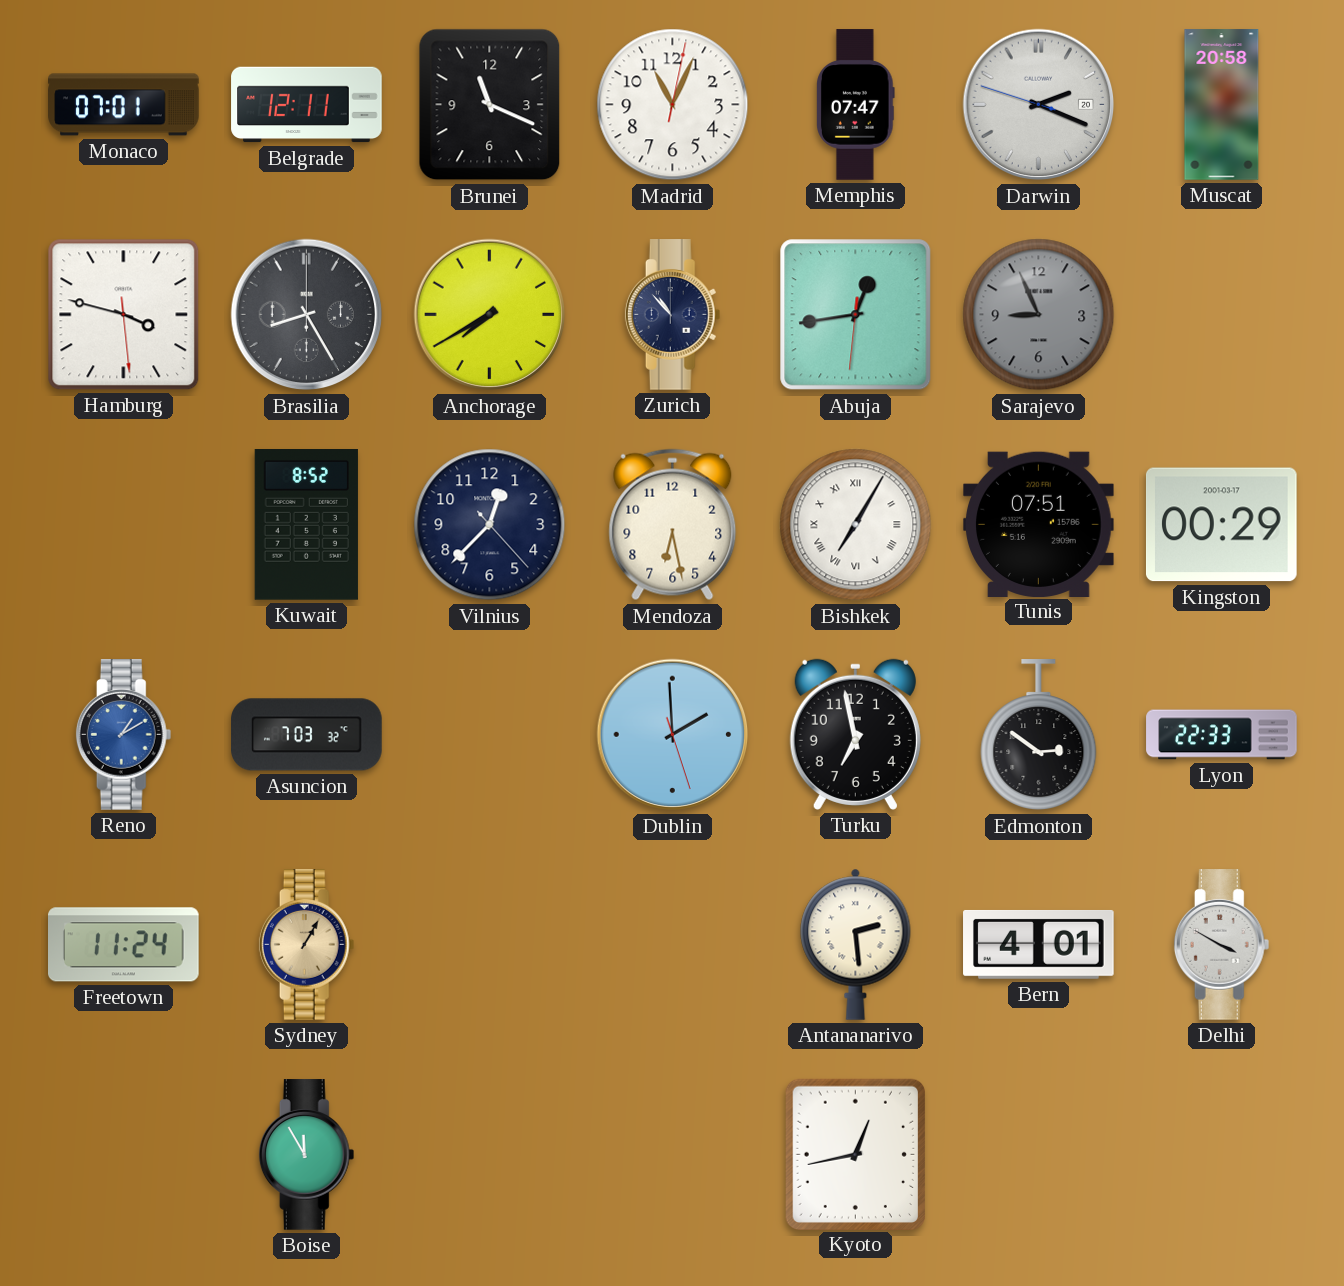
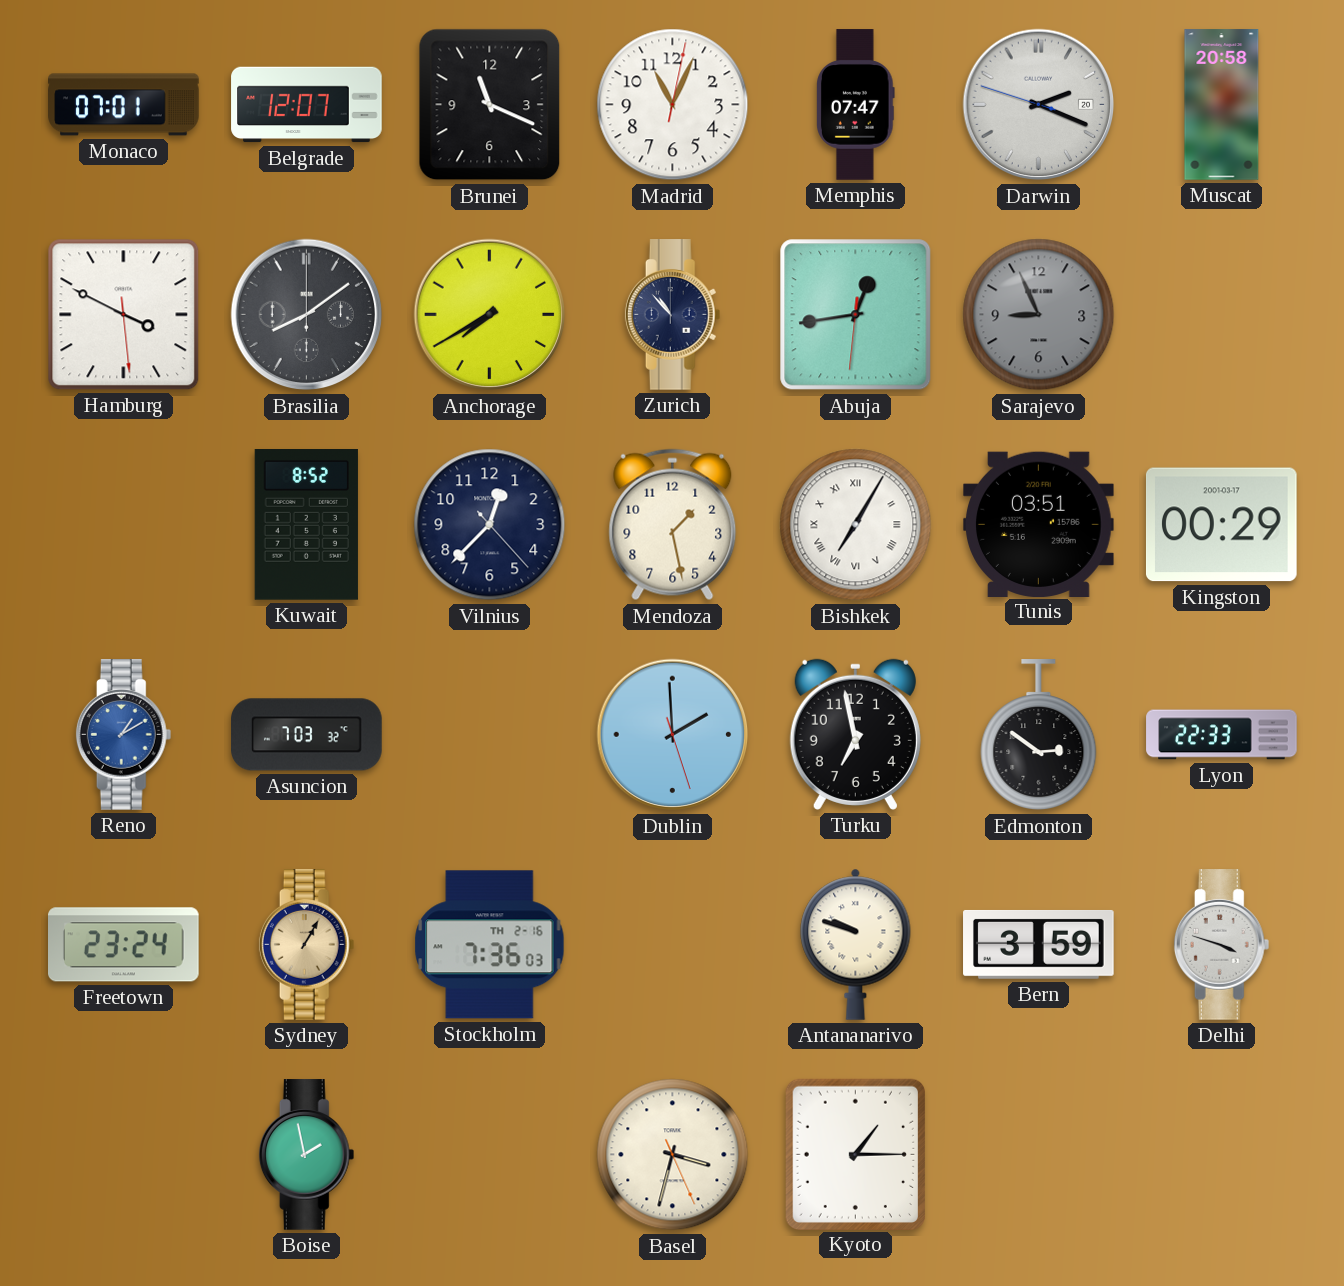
Belgrade: 12:11 -> 12:07
Hamburg: 3:47 -> 3:49
Brasilia: 8:25 -> 8:09
Mendoza: 6:28 -> 1:28
Tunis: 07:51 -> 03:51
Freetown: 11:24 -> 23:24
Stockholm: none -> 7:36
Antananarivo: 2:29 -> 9:48
Bern: 4:01 -> 3:59
Delhi: 3:50 -> 3:48
Boise: 11:55 -> 1:58
Basel: none -> 3:32
Kyoto: 12:43 -> 1:15
